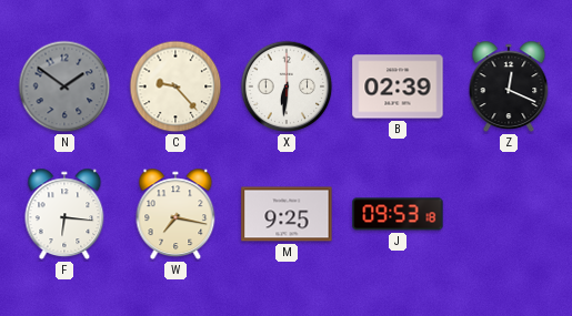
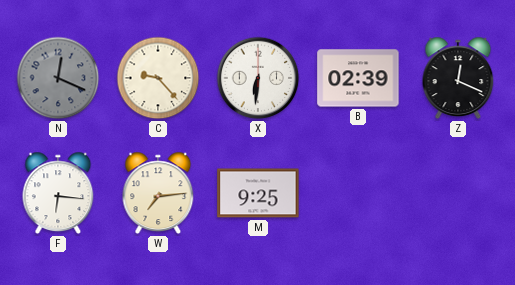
N: 1:51 -> 12:19
W: 7:17 -> 7:14
J: 09:53 -> none
